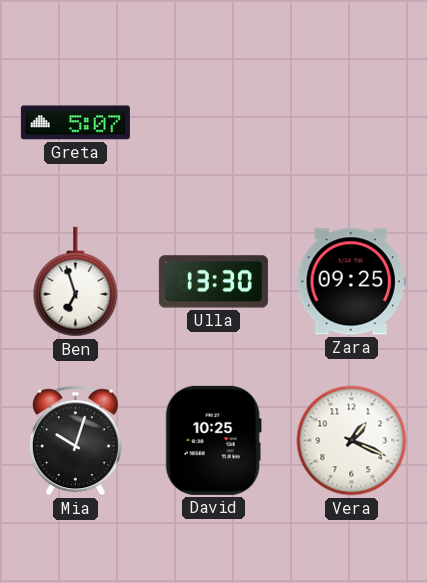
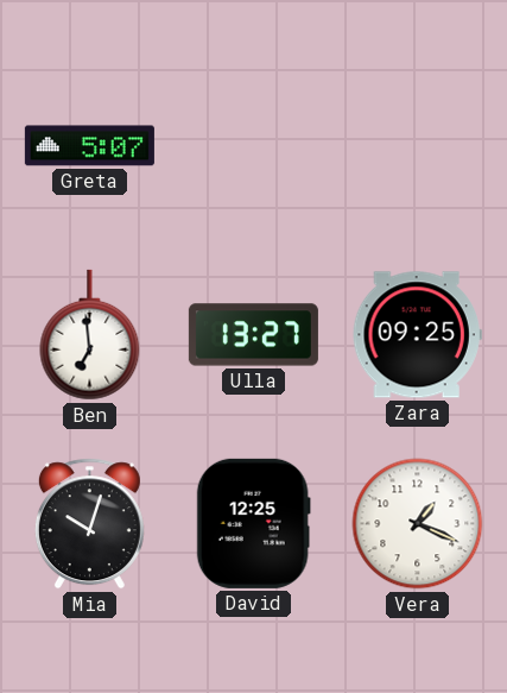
Ben: 6:57 -> 6:59
Ulla: 13:30 -> 13:27
David: 10:25 -> 12:25
